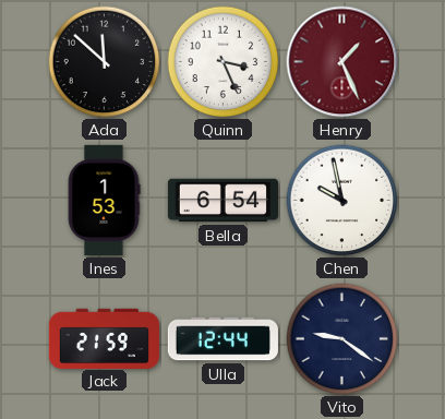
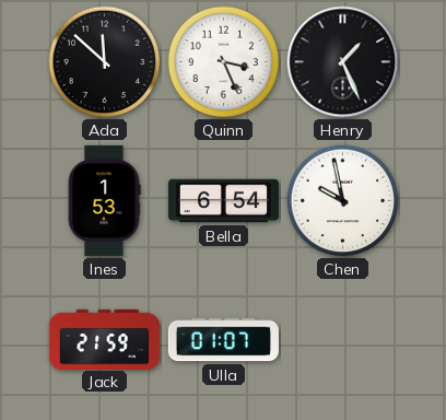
Henry dial: burgundy -> black
Ulla: 12:44 -> 01:07
Vito: 9:21 -> none
